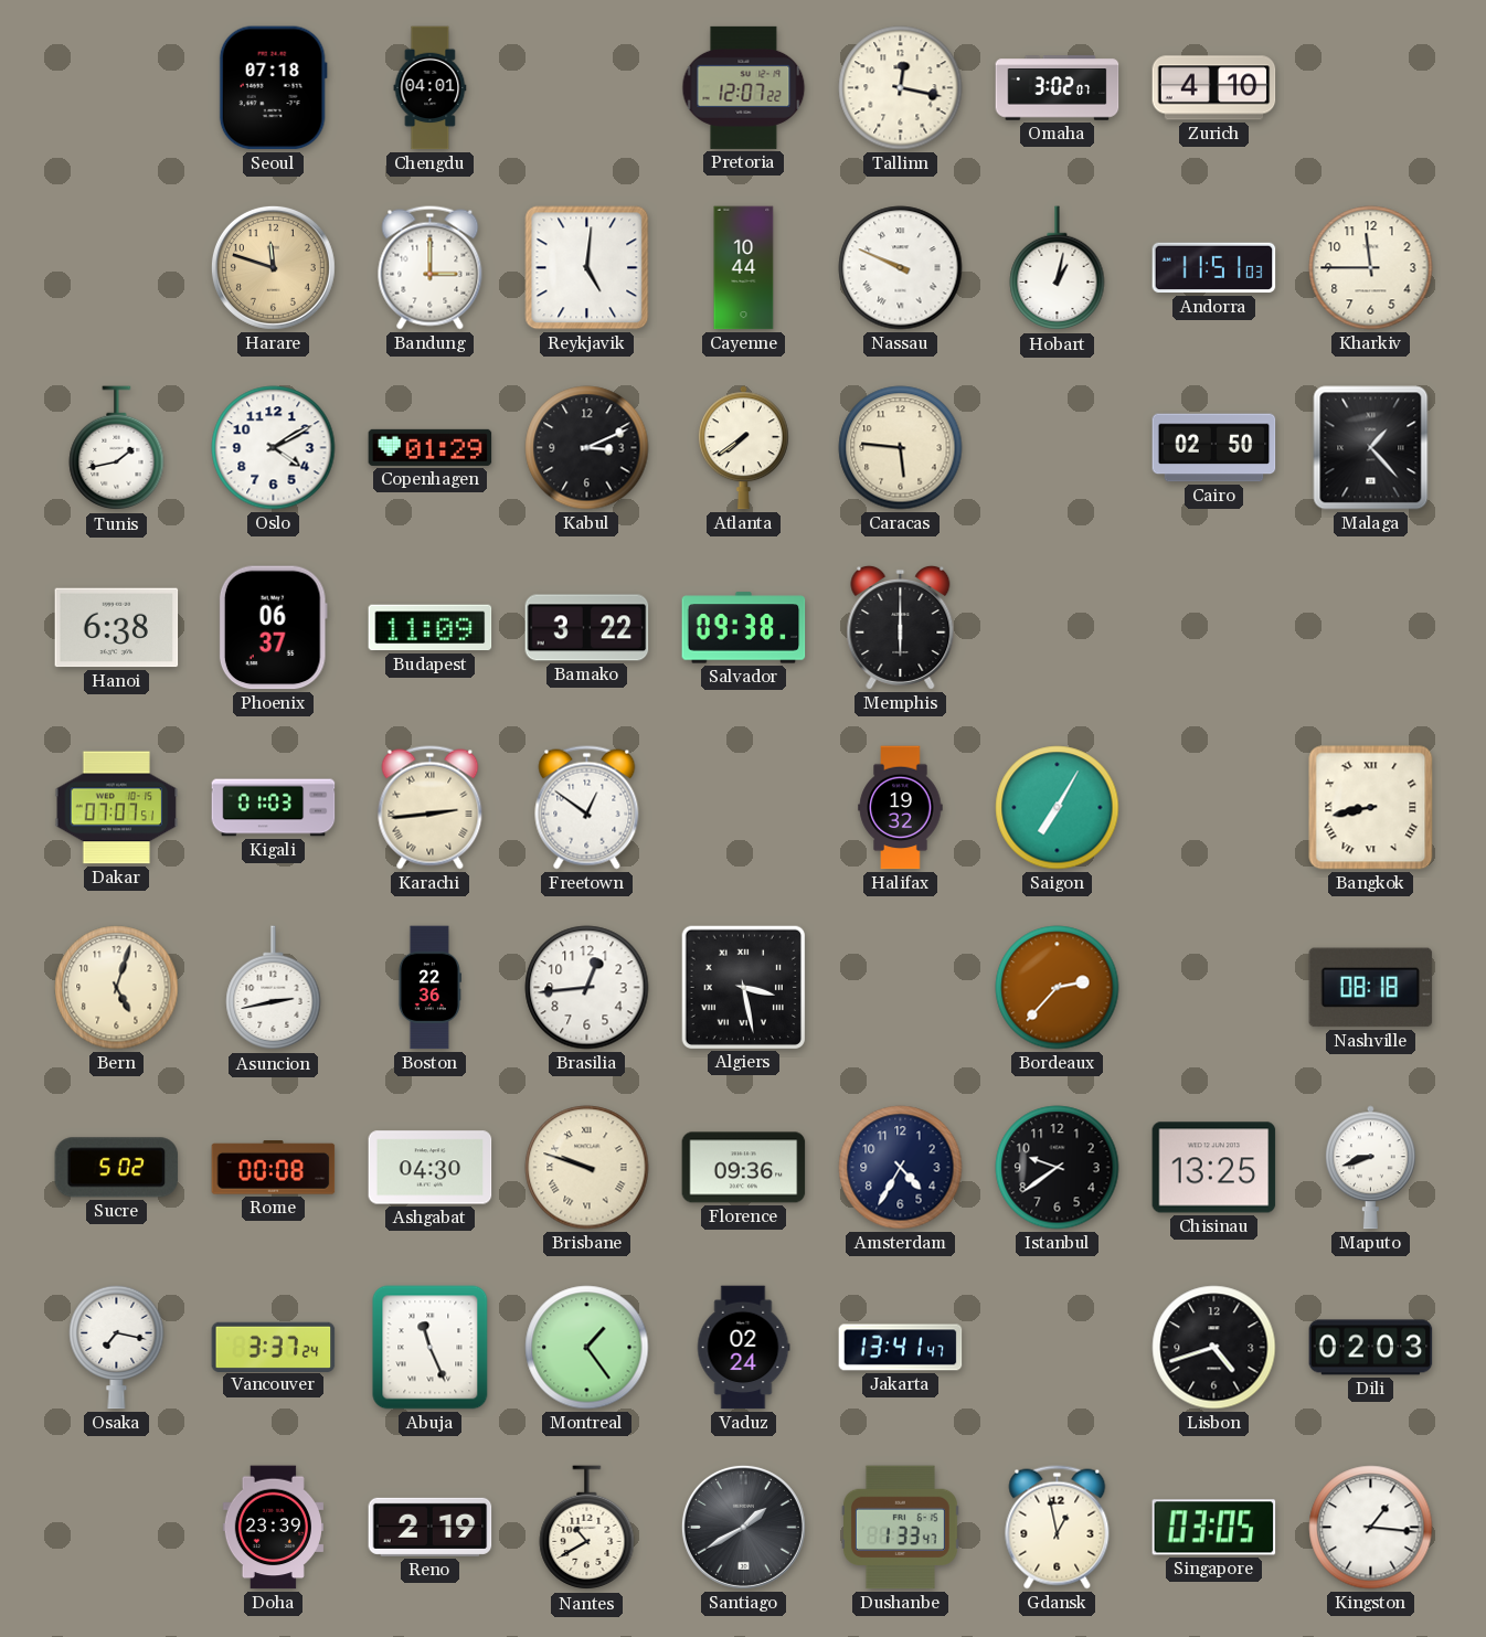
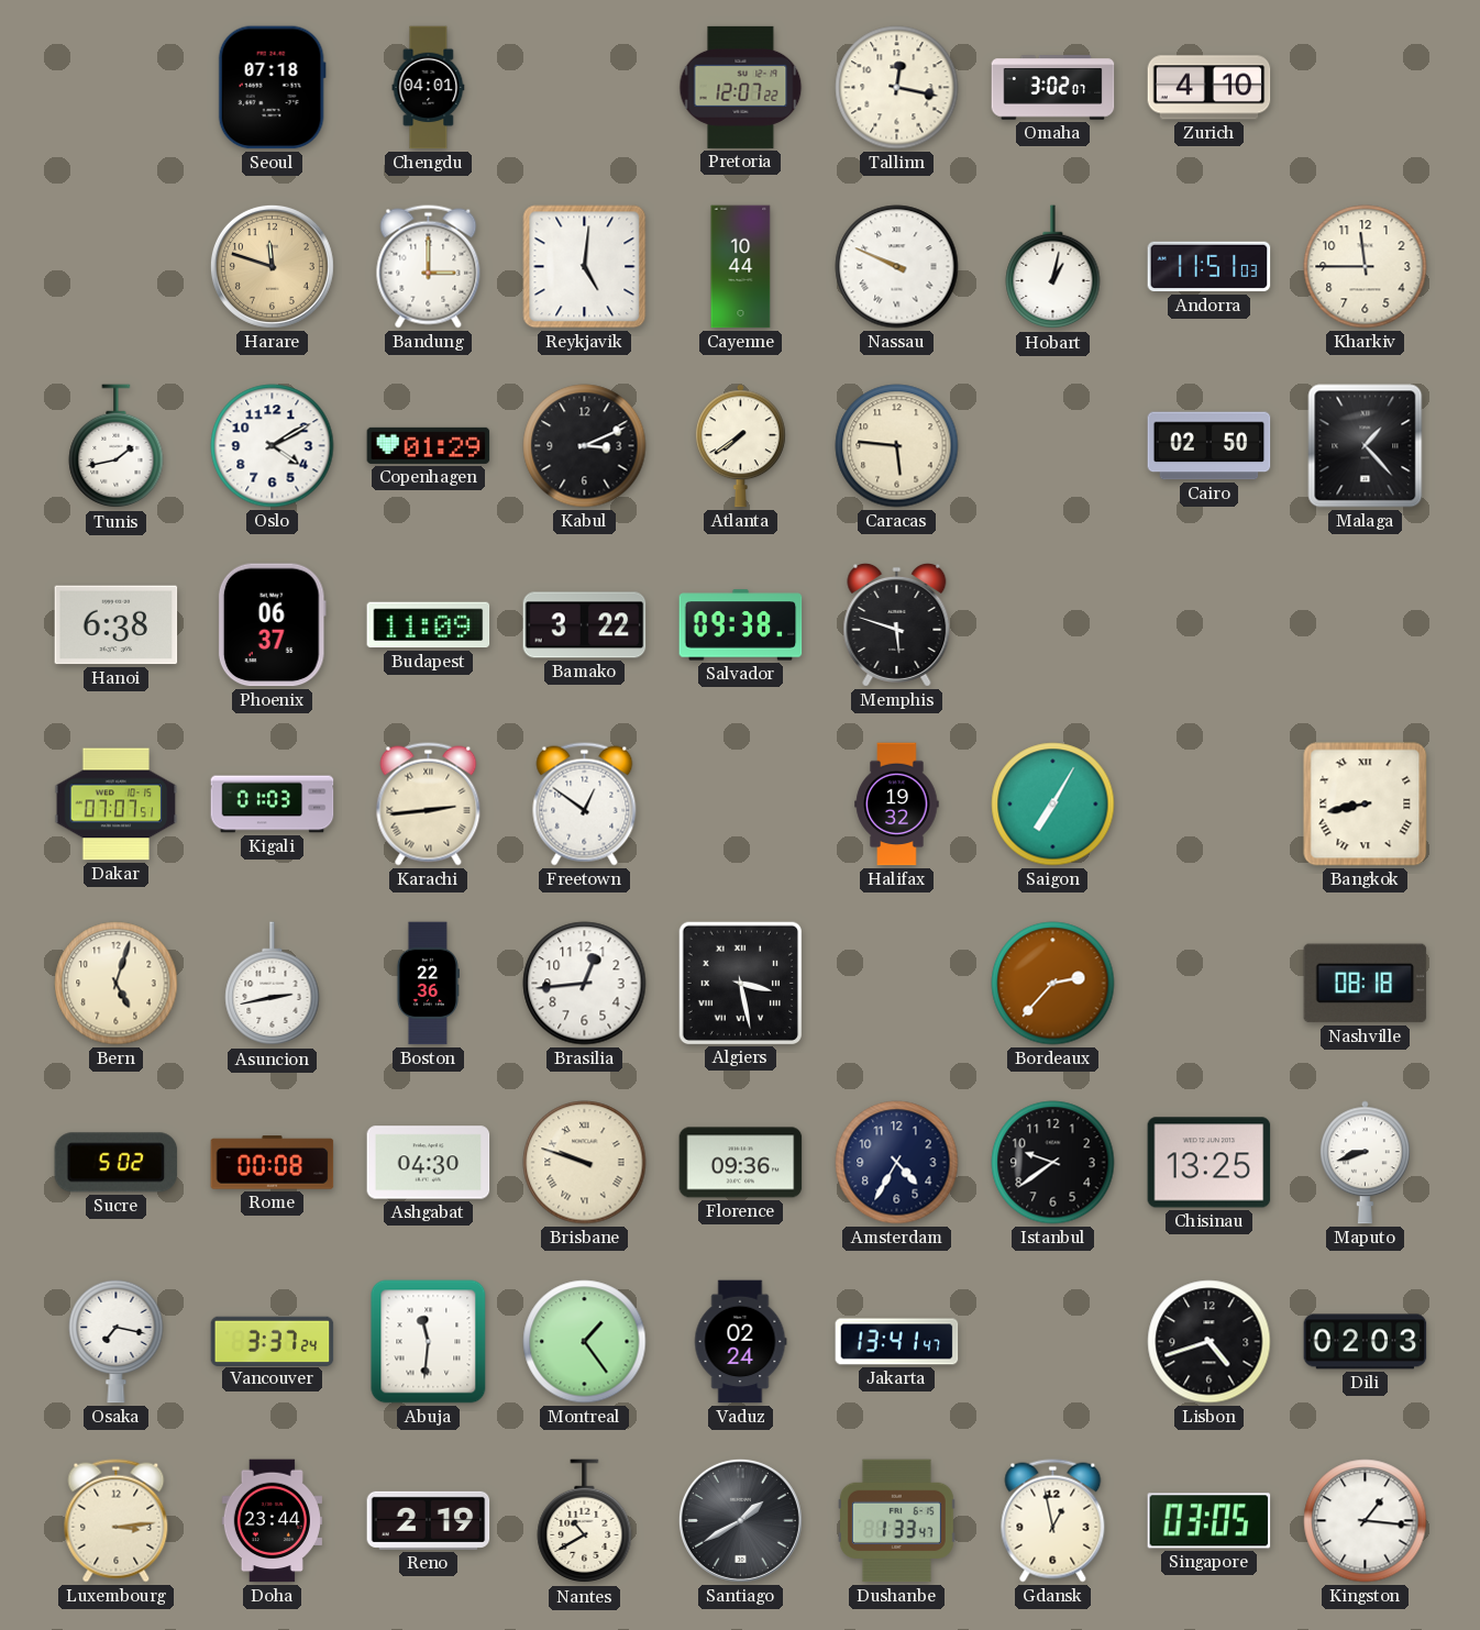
Memphis: 6:00 -> 5:48
Abuja: 11:26 -> 11:31
Luxembourg: none -> 3:14
Doha: 23:39 -> 23:44
